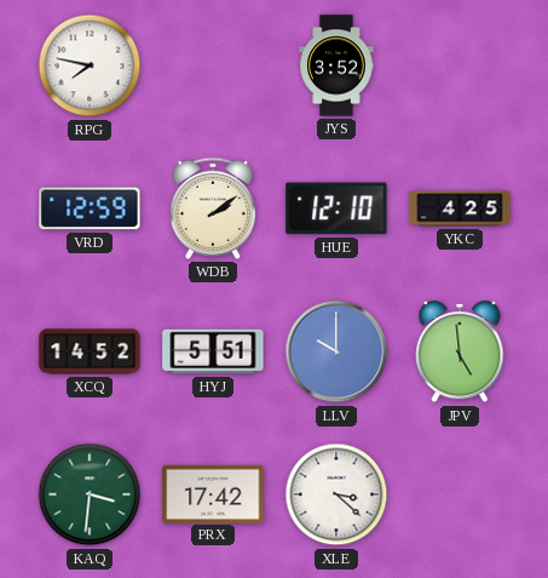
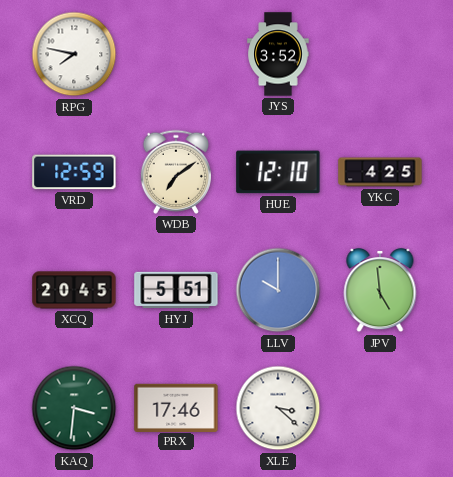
WDB: 2:09 -> 7:09
XCQ: 14:52 -> 20:45
PRX: 17:42 -> 17:46
